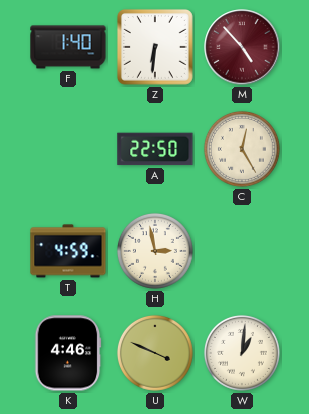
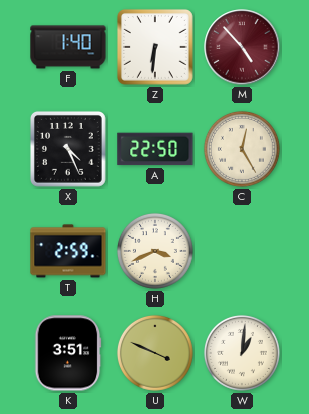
X: none -> 4:26
T: 4:59 -> 2:59
H: 2:58 -> 3:41
K: 4:46 -> 3:51
